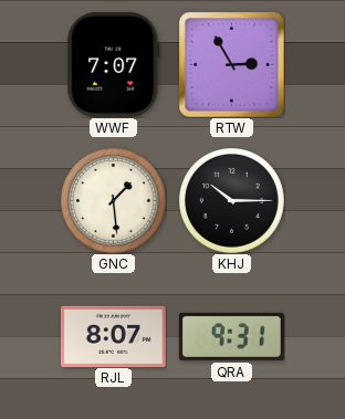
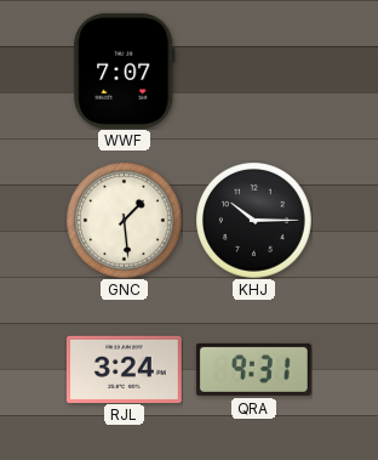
RTW: 2:55 -> none
RJL: 8:07 -> 3:24
